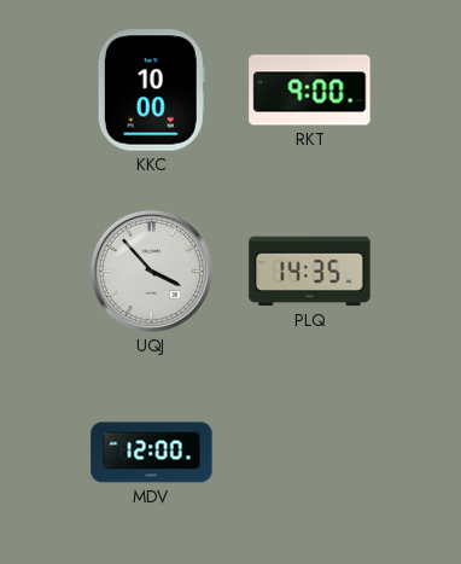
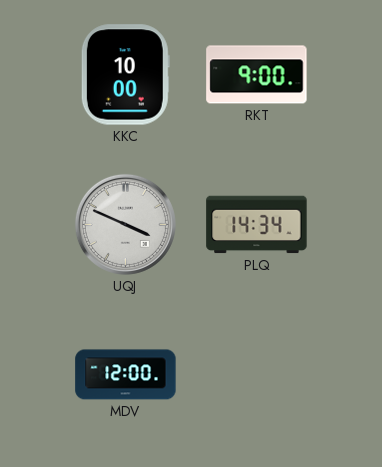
UQJ: 3:53 -> 3:49
PLQ: 14:35 -> 14:34
